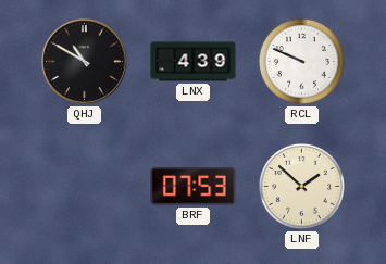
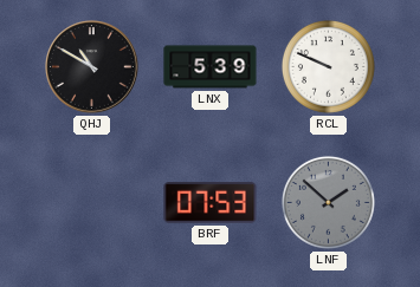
LNX: 4:39 -> 5:39
LNF dial: cream -> grey
